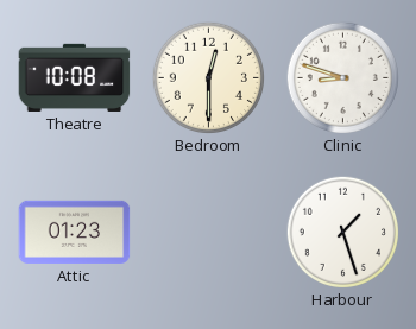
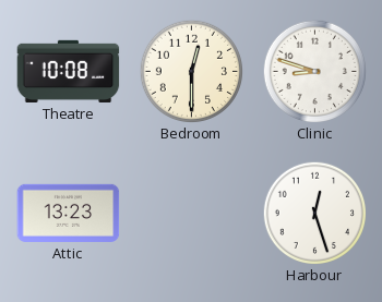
Attic: 01:23 -> 13:23
Harbour: 1:27 -> 12:27
